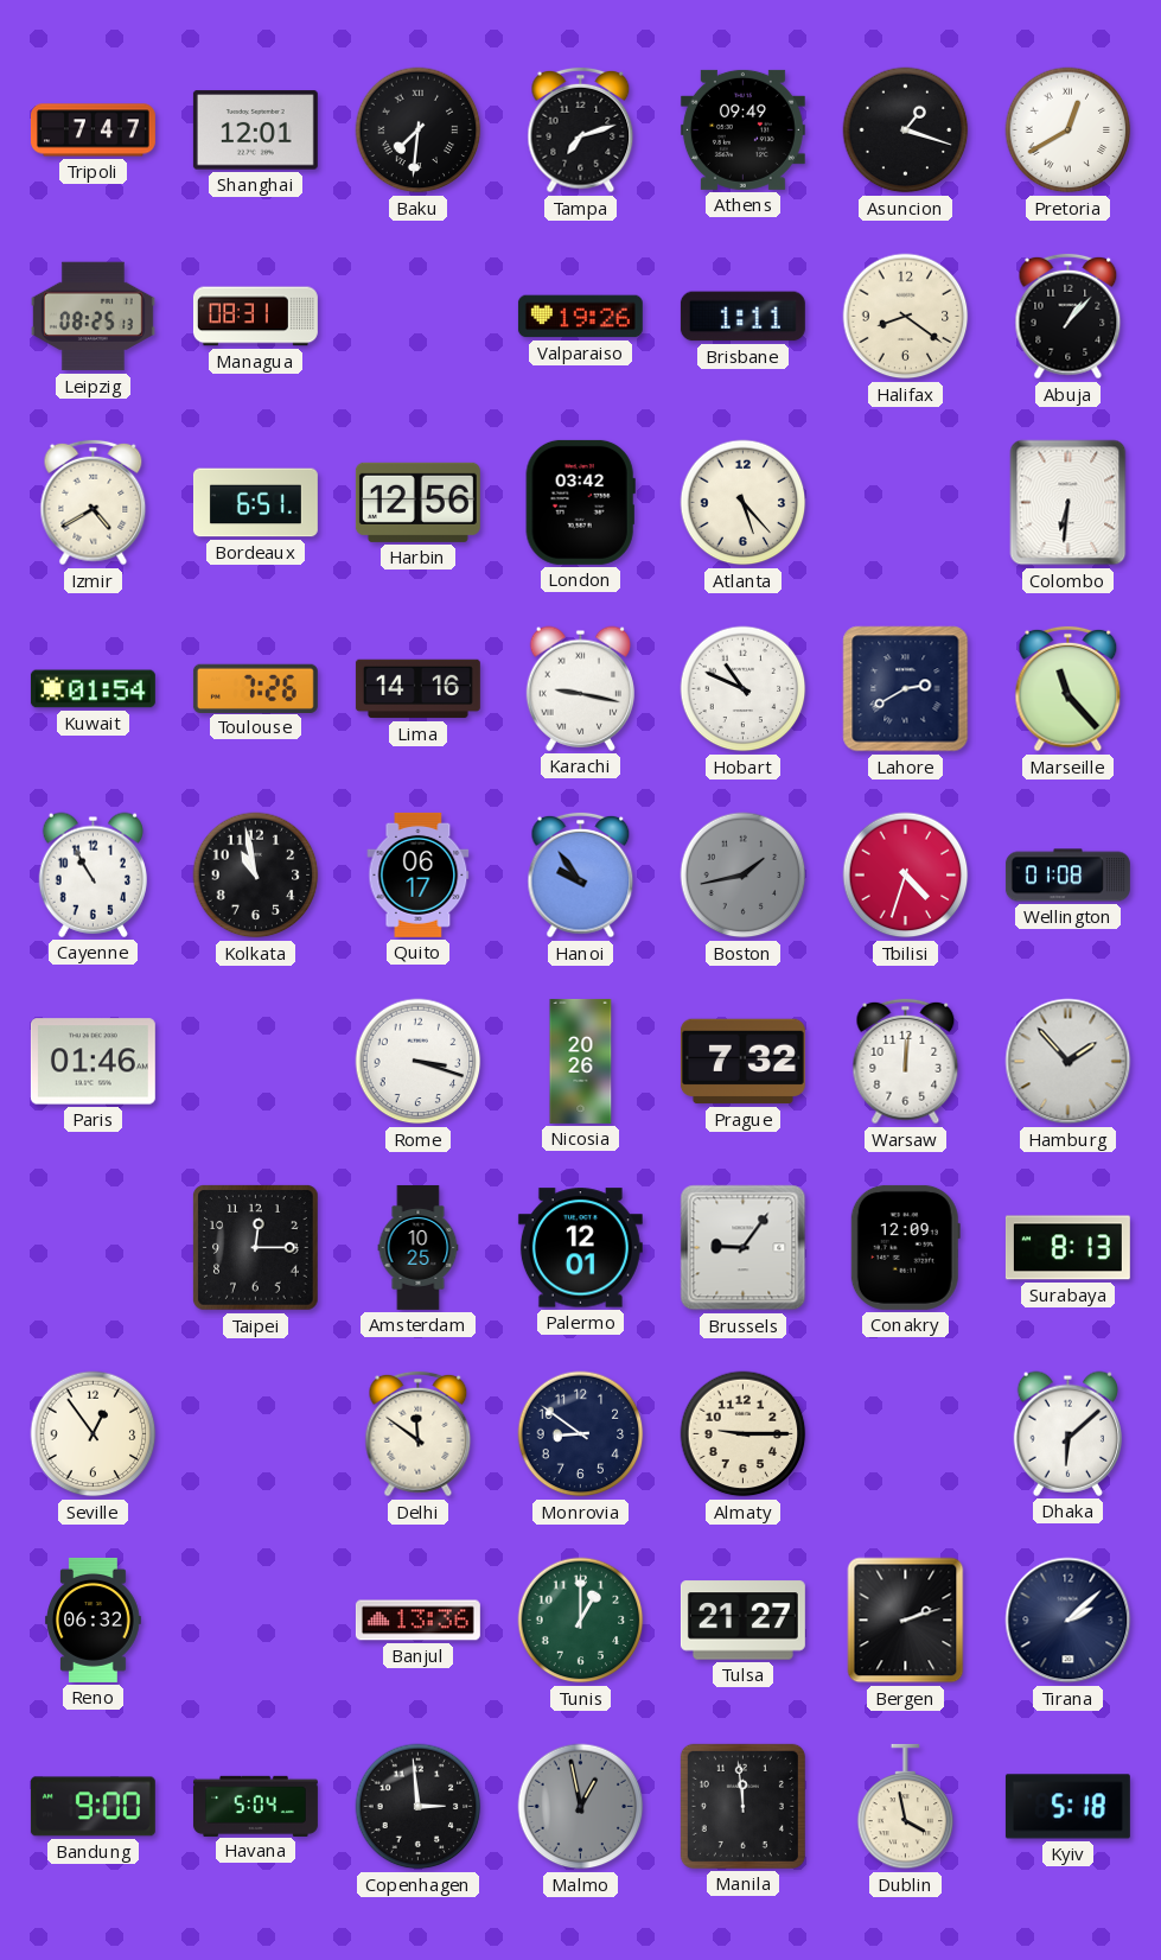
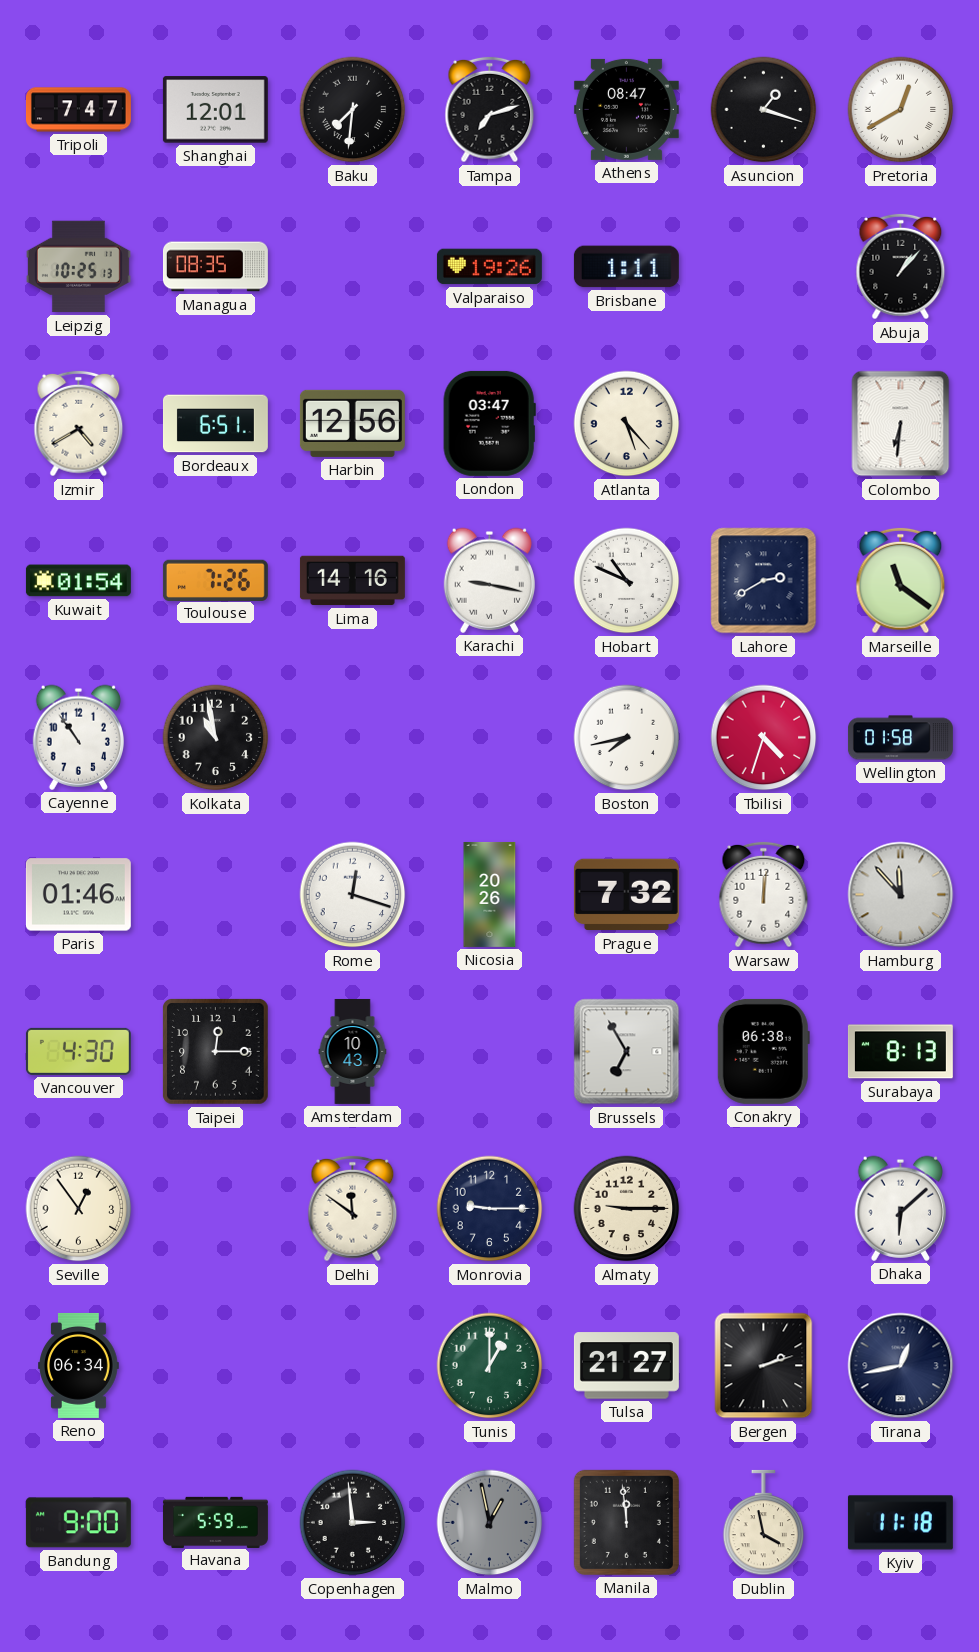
Athens: 09:49 -> 08:47
Leipzig: 08:25 -> 10:25
Managua: 08:31 -> 08:35
Halifax: 8:21 -> none
London: 03:42 -> 03:47
Marseille: 11:23 -> 11:21
Cayenne: 10:55 -> 10:54
Quito: 06:17 -> none
Hanoi: 9:54 -> none
Boston: 1:43 -> 7:43
Boston dial: grey -> white
Wellington: 01:08 -> 01:58
Rome: 3:18 -> 12:18
Hamburg: 1:53 -> 11:53
Vancouver: none -> 4:30
Amsterdam: 10:25 -> 10:43
Palermo: 12:01 -> none
Brussels: 9:06 -> 6:55
Conakry: 12:09 -> 06:38
Monrovia: 8:51 -> 9:15
Reno: 06:32 -> 06:34
Banjul: 13:36 -> none
Tirana: 2:08 -> 12:43
Havana: 5:04 -> 5:59
Kyiv: 5:18 -> 11:18
